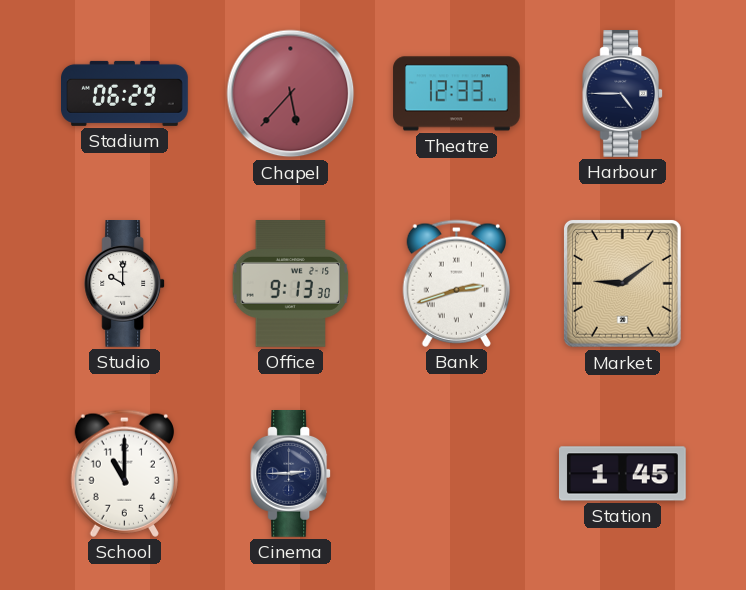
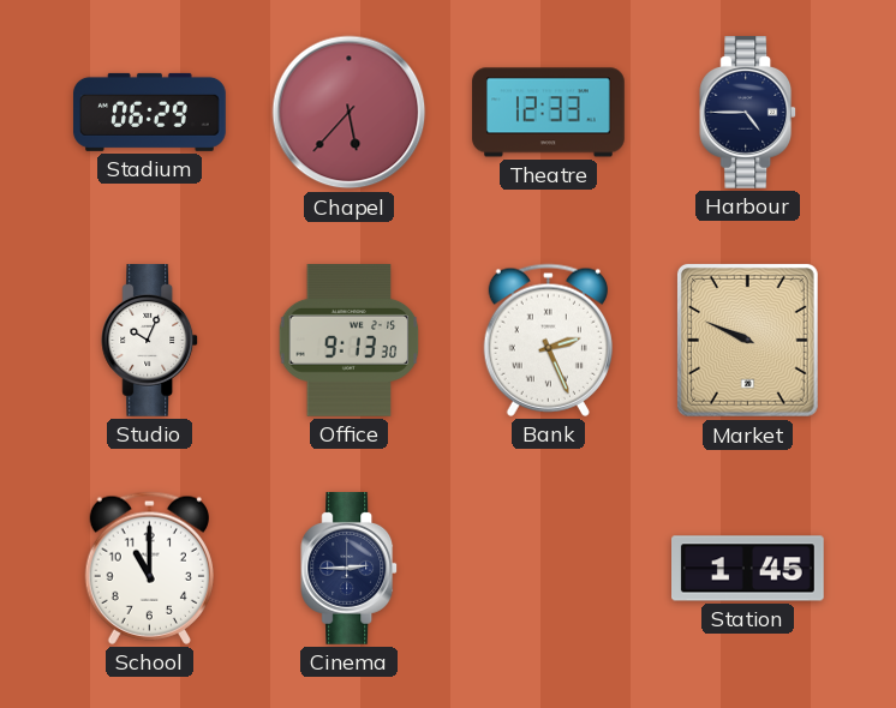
Studio: 10:00 -> 10:04
Bank: 2:42 -> 2:26
Market: 9:09 -> 9:49
